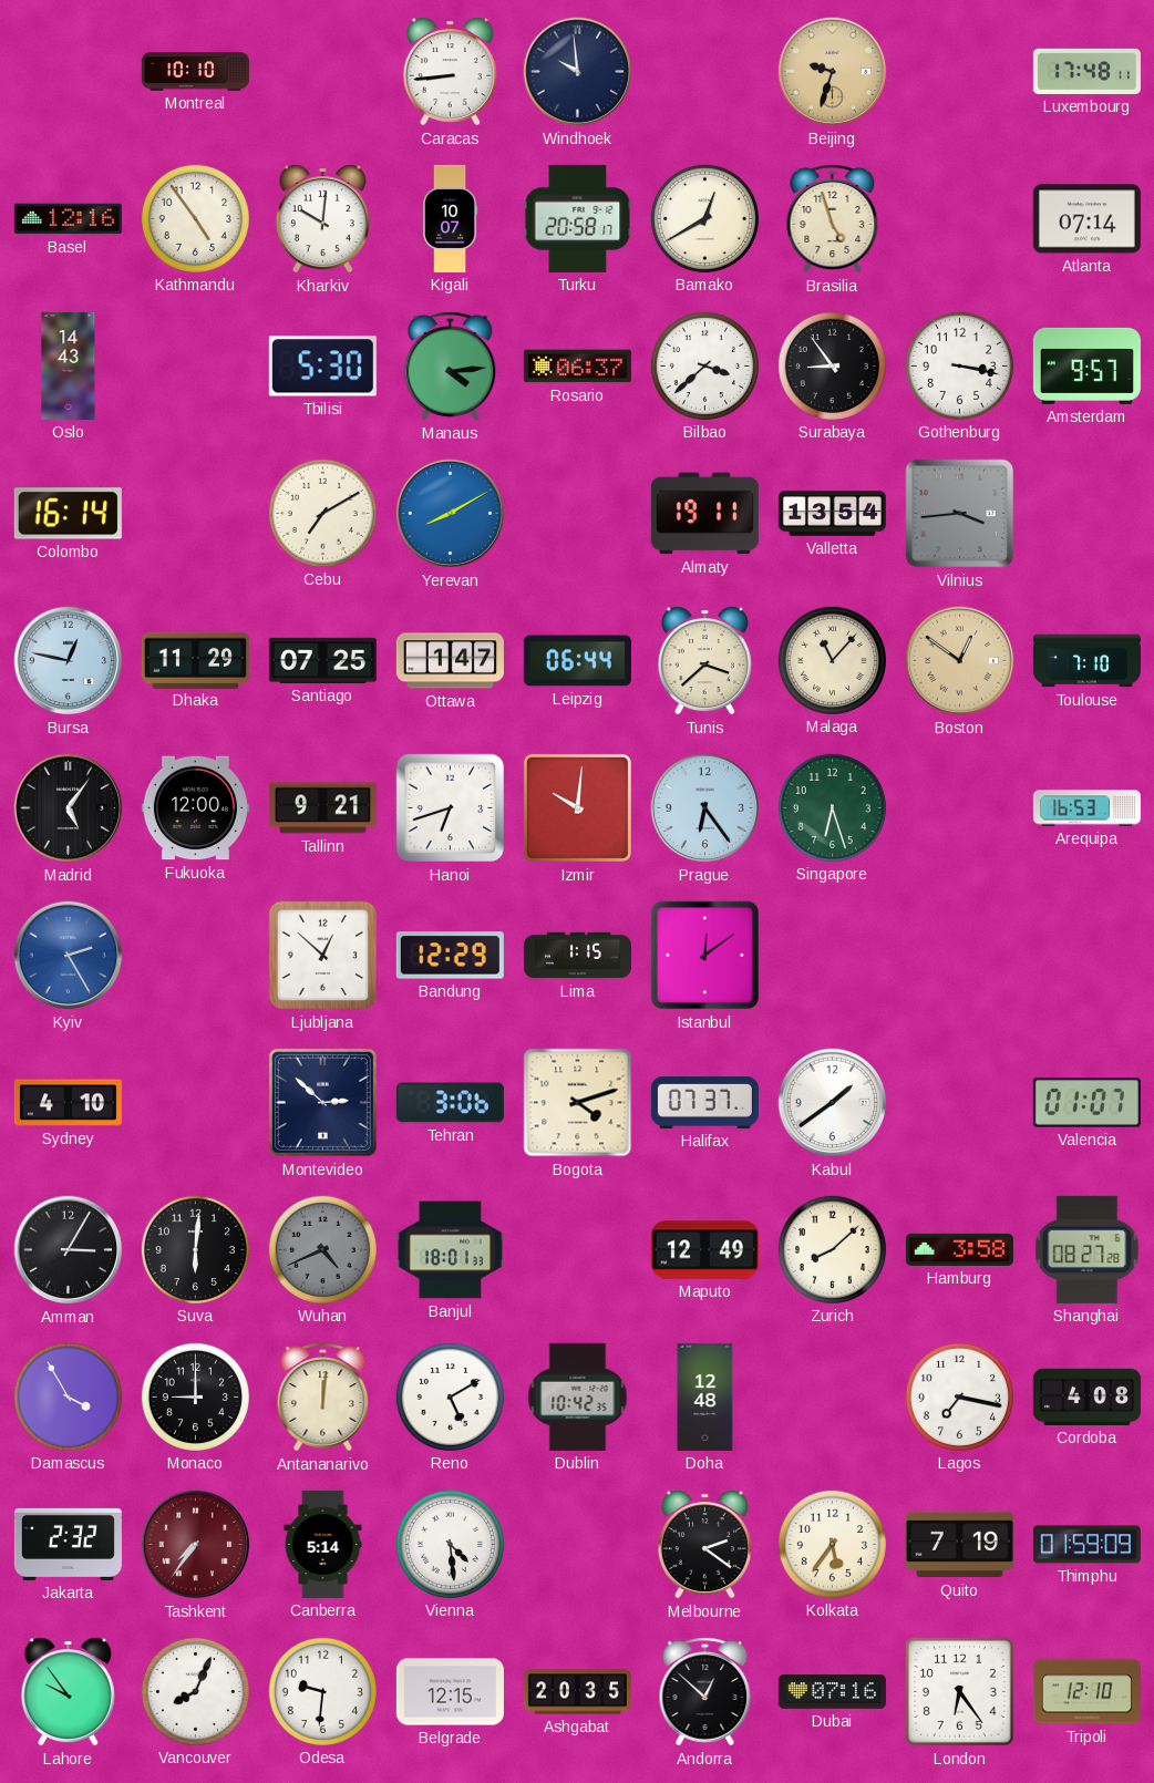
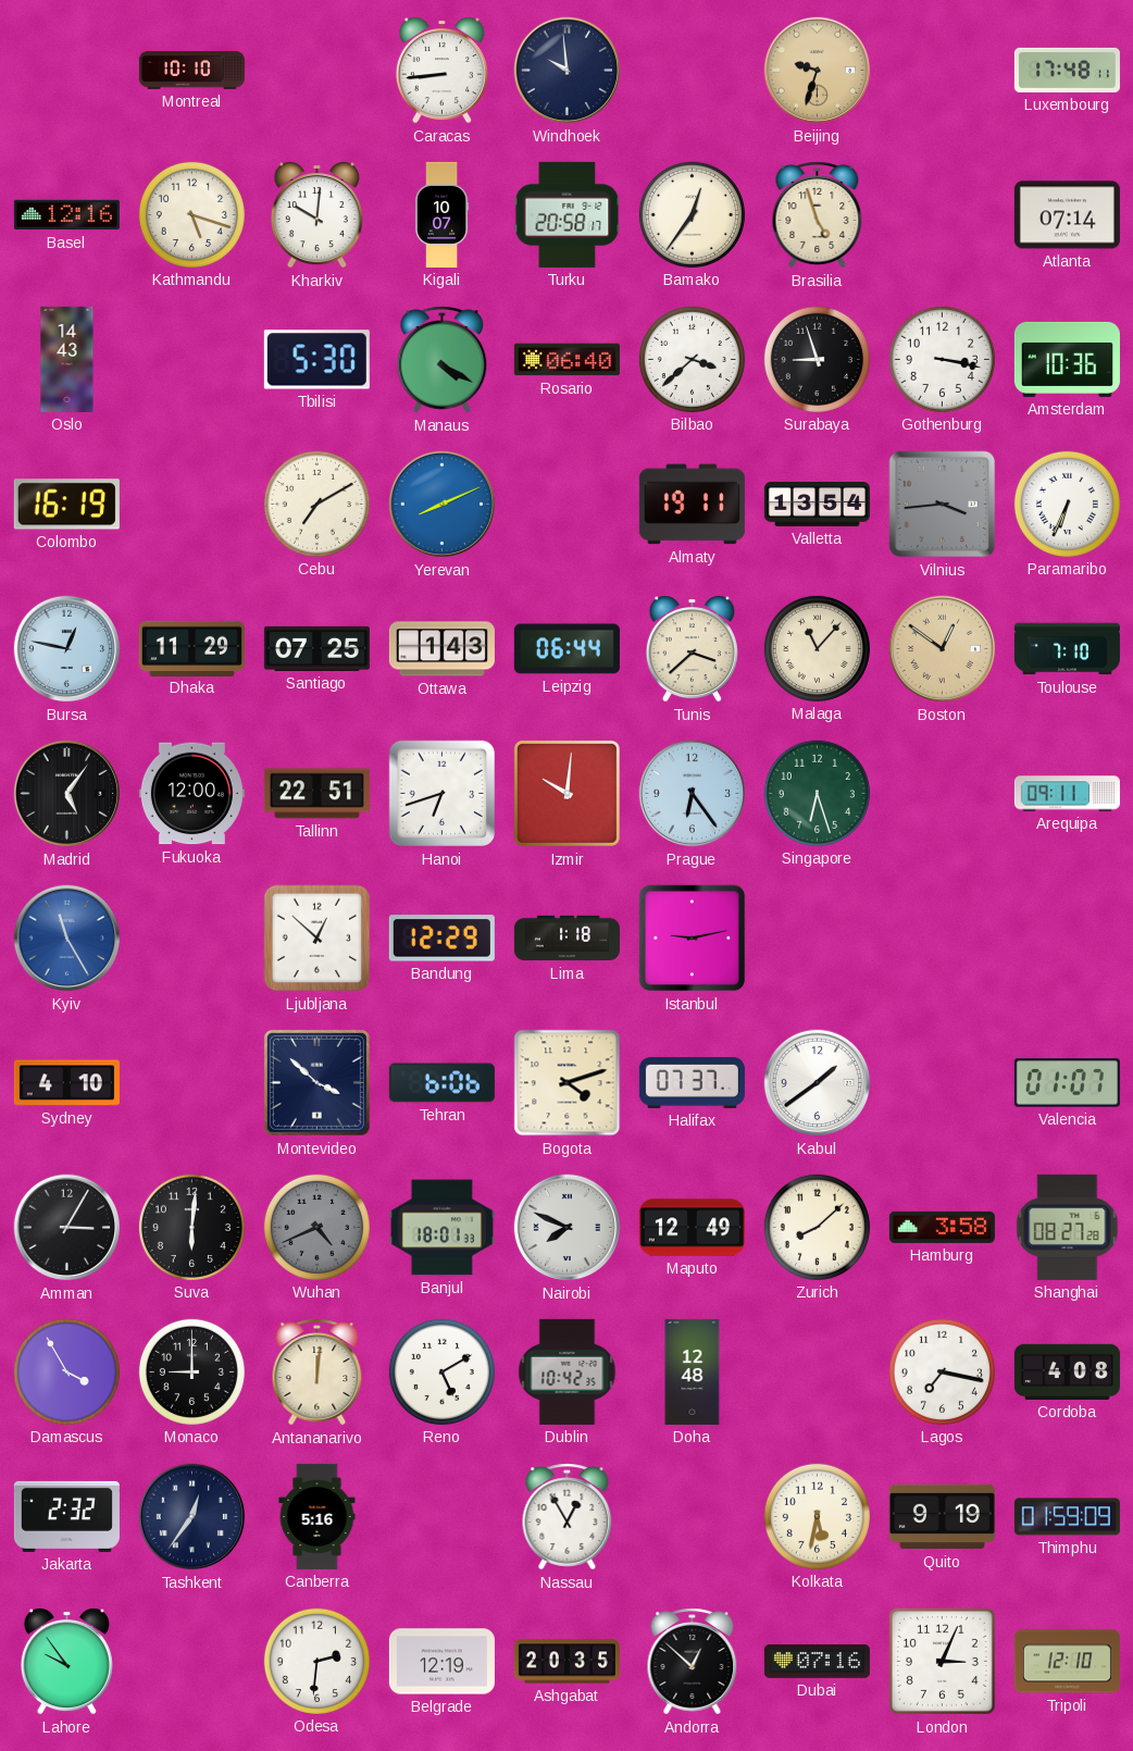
Kathmandu: 4:54 -> 5:18
Bamako: 12:40 -> 12:36
Manaus: 4:14 -> 4:20
Rosario: 06:37 -> 06:40
Surabaya: 8:54 -> 8:57
Amsterdam: 9:57 -> 10:36
Colombo: 16:14 -> 16:19
Yerevan: 8:10 -> 8:11
Paramaribo: none -> 6:34
Ottawa: 1:47 -> 1:43
Tallinn: 9:21 -> 22:51
Arequipa: 16:53 -> 09:11
Kyiv: 2:25 -> 11:25
Lima: 1:15 -> 1:18
Istanbul: 12:09 -> 9:13
Montevideo: 2:52 -> 3:52
Tehran: 3:06 -> 6:06
Nairobi: none -> 7:49
Tashkent: 7:36 -> 12:36
Tashkent dial: burgundy -> navy
Canberra: 5:14 -> 5:16
Vienna: 4:29 -> none
Nassau: none -> 12:55
Melbourne: 2:21 -> none
Kolkata: 5:36 -> 5:32
Quito: 7:19 -> 9:19
Vancouver: 8:04 -> none
Odesa: 9:31 -> 2:31
Belgrade: 12:15 -> 12:19
London: 6:24 -> 3:04
